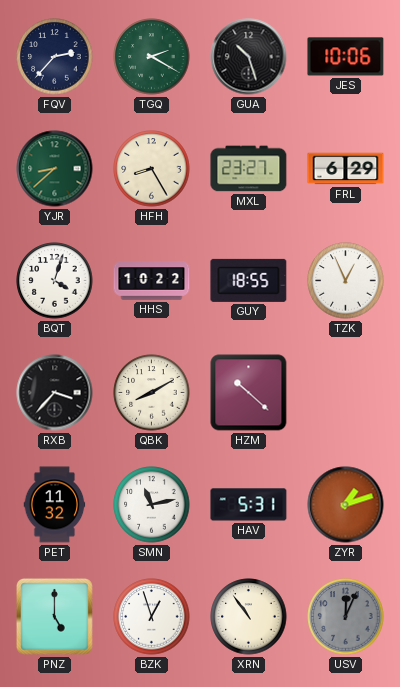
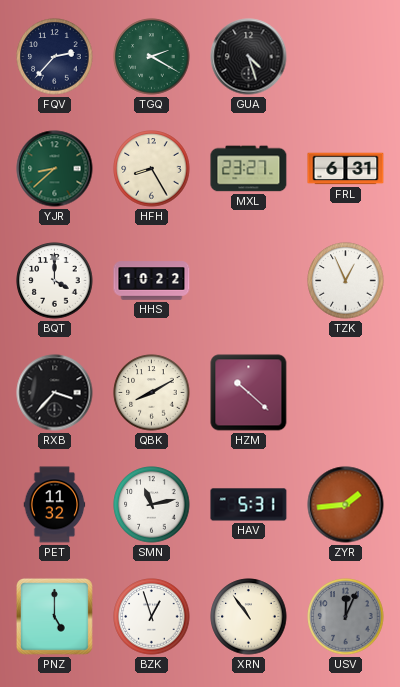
GUA: 10:27 -> 4:27
JES: 10:06 -> none
FRL: 6:29 -> 6:31
BQT: 4:03 -> 4:00
GUY: 18:55 -> none
ZYR: 1:12 -> 1:44
